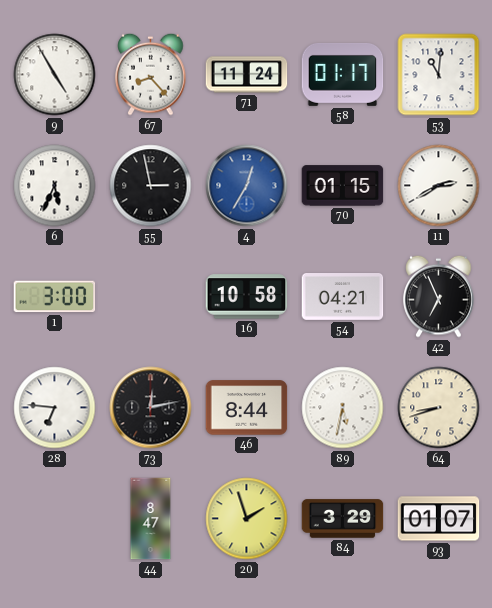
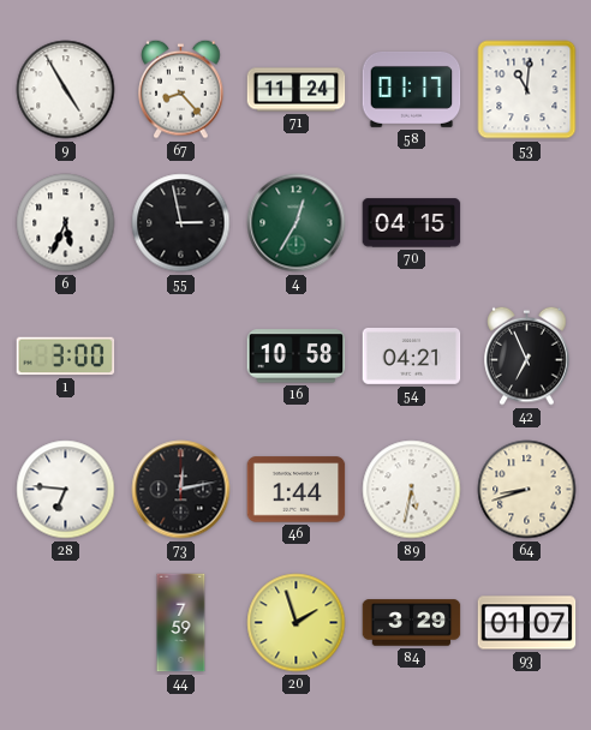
4 dial: blue -> green
70: 01:15 -> 04:15
11: 2:40 -> none
46: 8:44 -> 1:44
44: 8:47 -> 7:59
